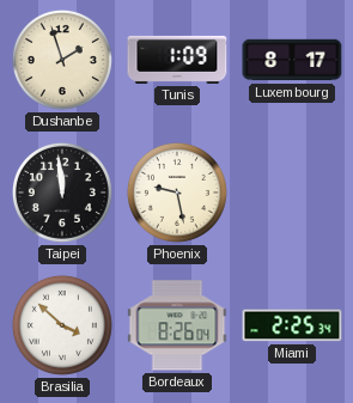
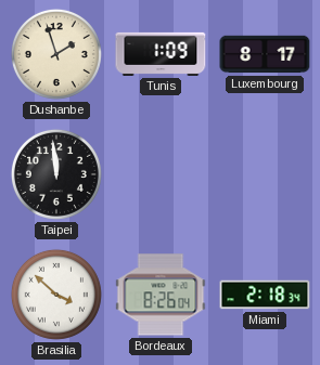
Phoenix: 9:28 -> none
Miami: 2:25 -> 2:18
